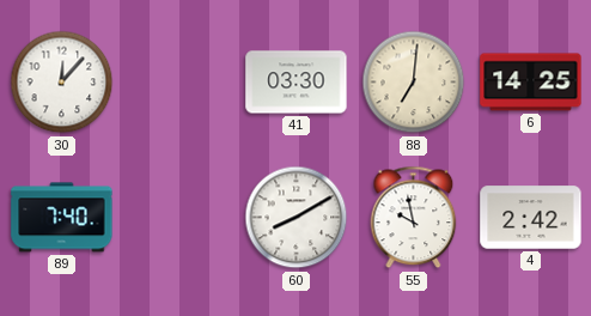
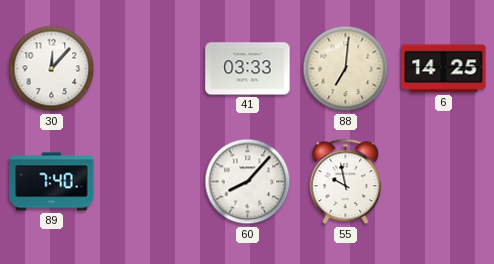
41: 03:30 -> 03:33
60: 8:10 -> 8:07
4: 2:42 -> none
